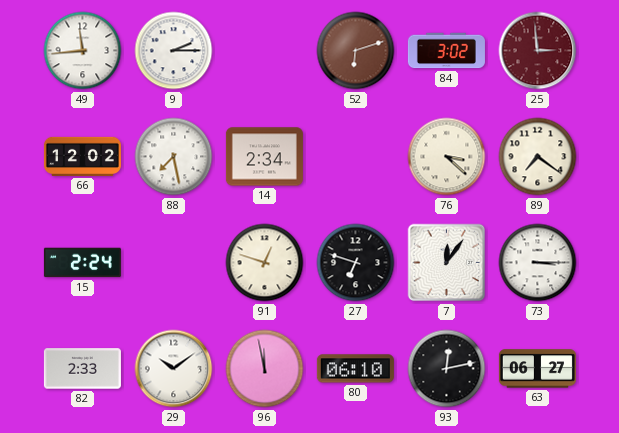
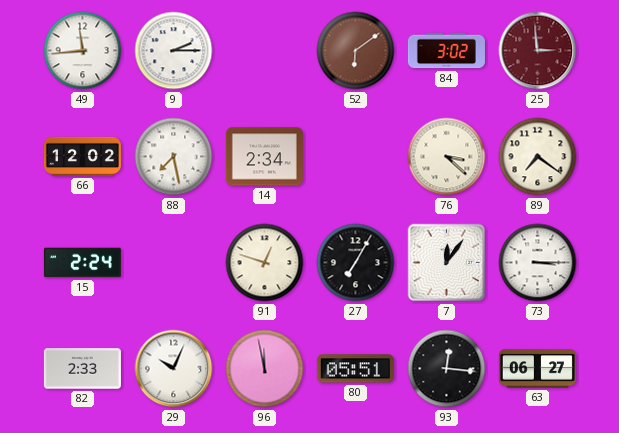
52: 6:12 -> 6:09
27: 6:48 -> 7:05
29: 10:09 -> 10:04
80: 06:10 -> 05:51
93: 12:13 -> 12:16
